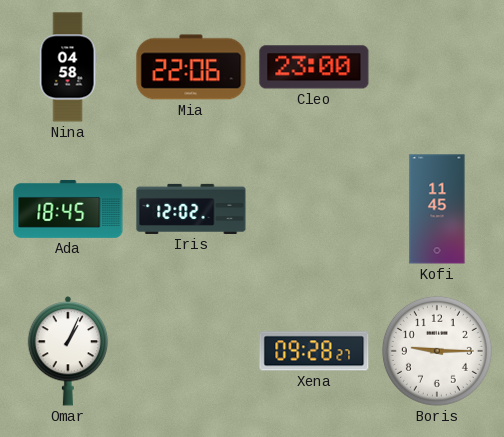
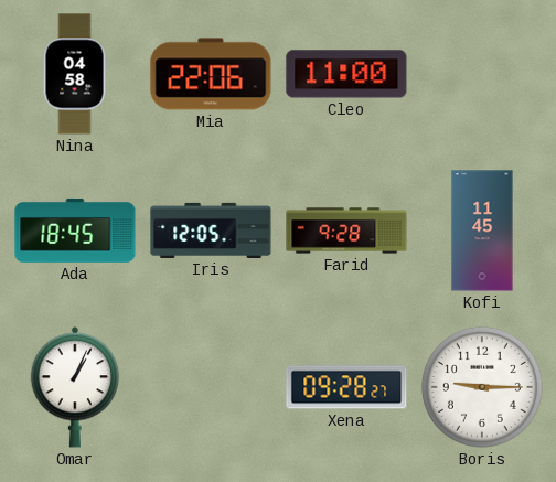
Cleo: 23:00 -> 11:00
Iris: 12:02 -> 12:05
Farid: none -> 9:28
